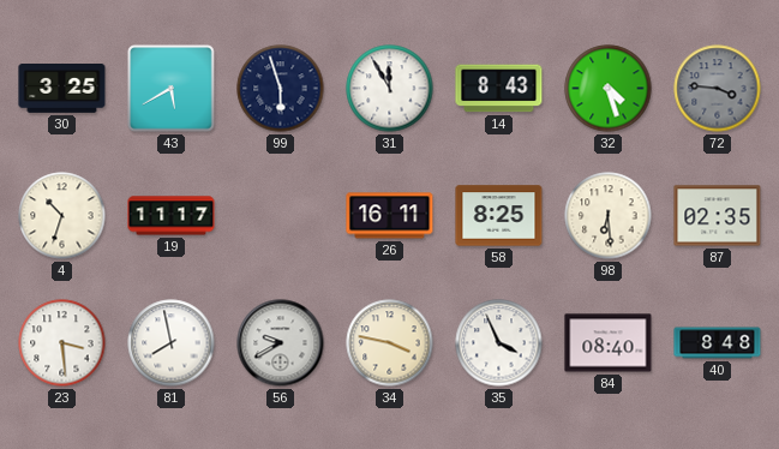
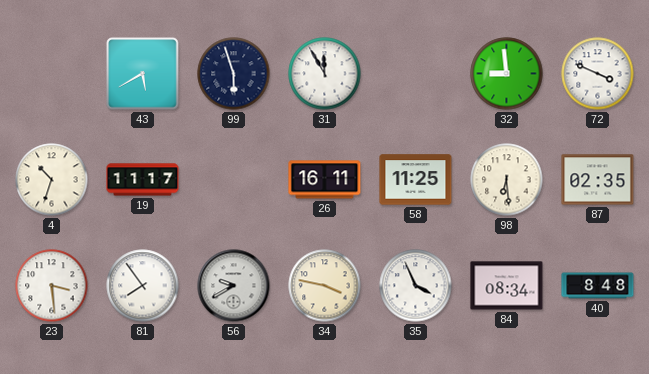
30: 3:25 -> none
14: 8:43 -> none
32: 4:27 -> 8:59
72: 3:46 -> 3:49
72 dial: grey -> white
58: 8:25 -> 11:25
81: 7:58 -> 7:54
84: 08:40 -> 08:34
